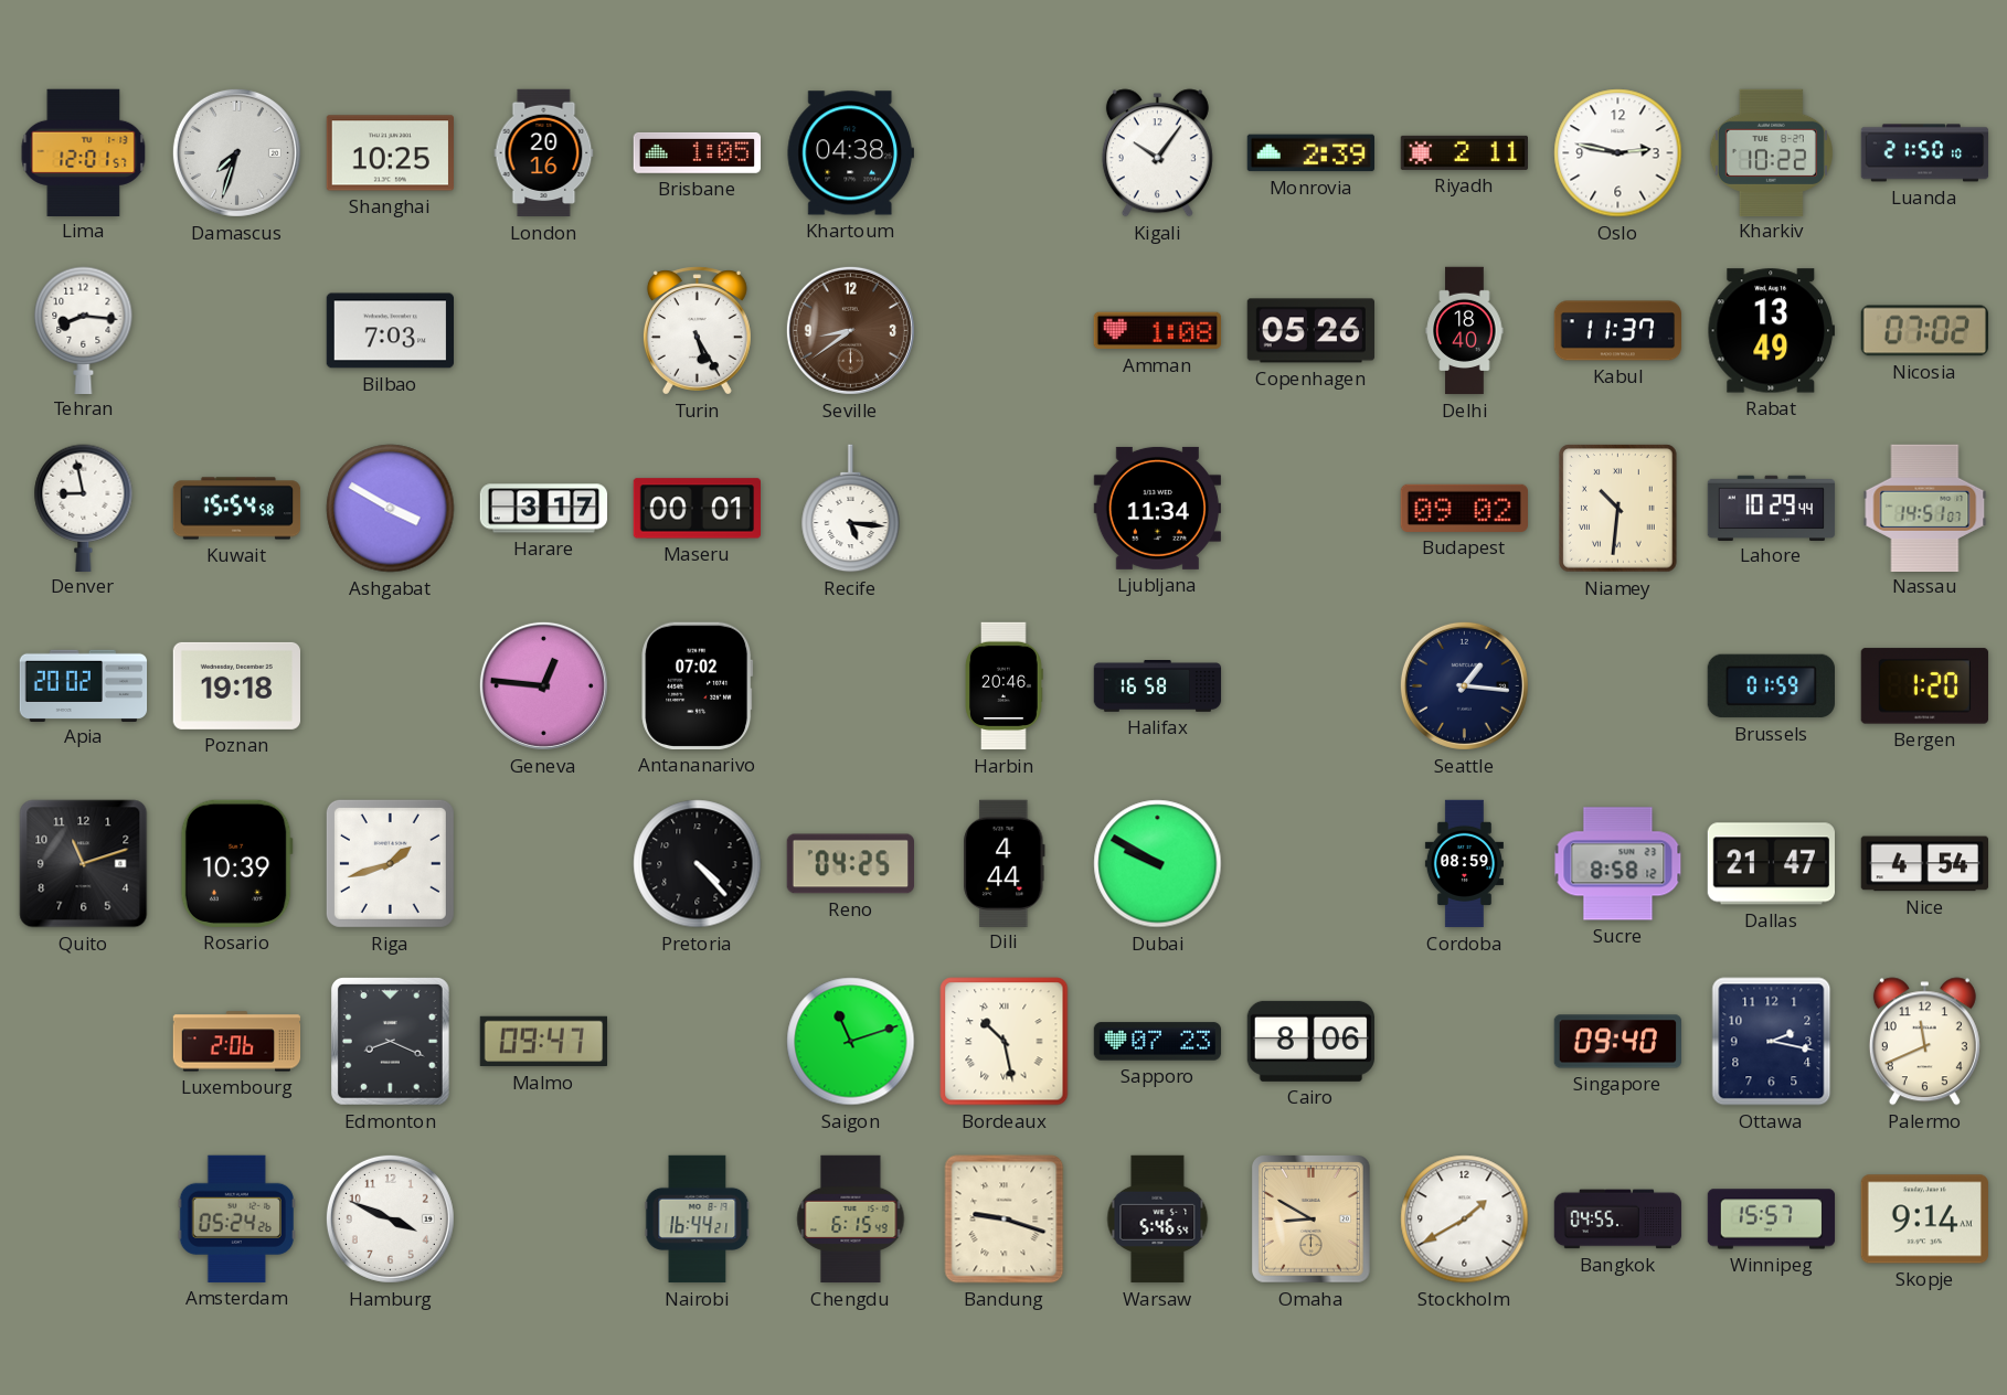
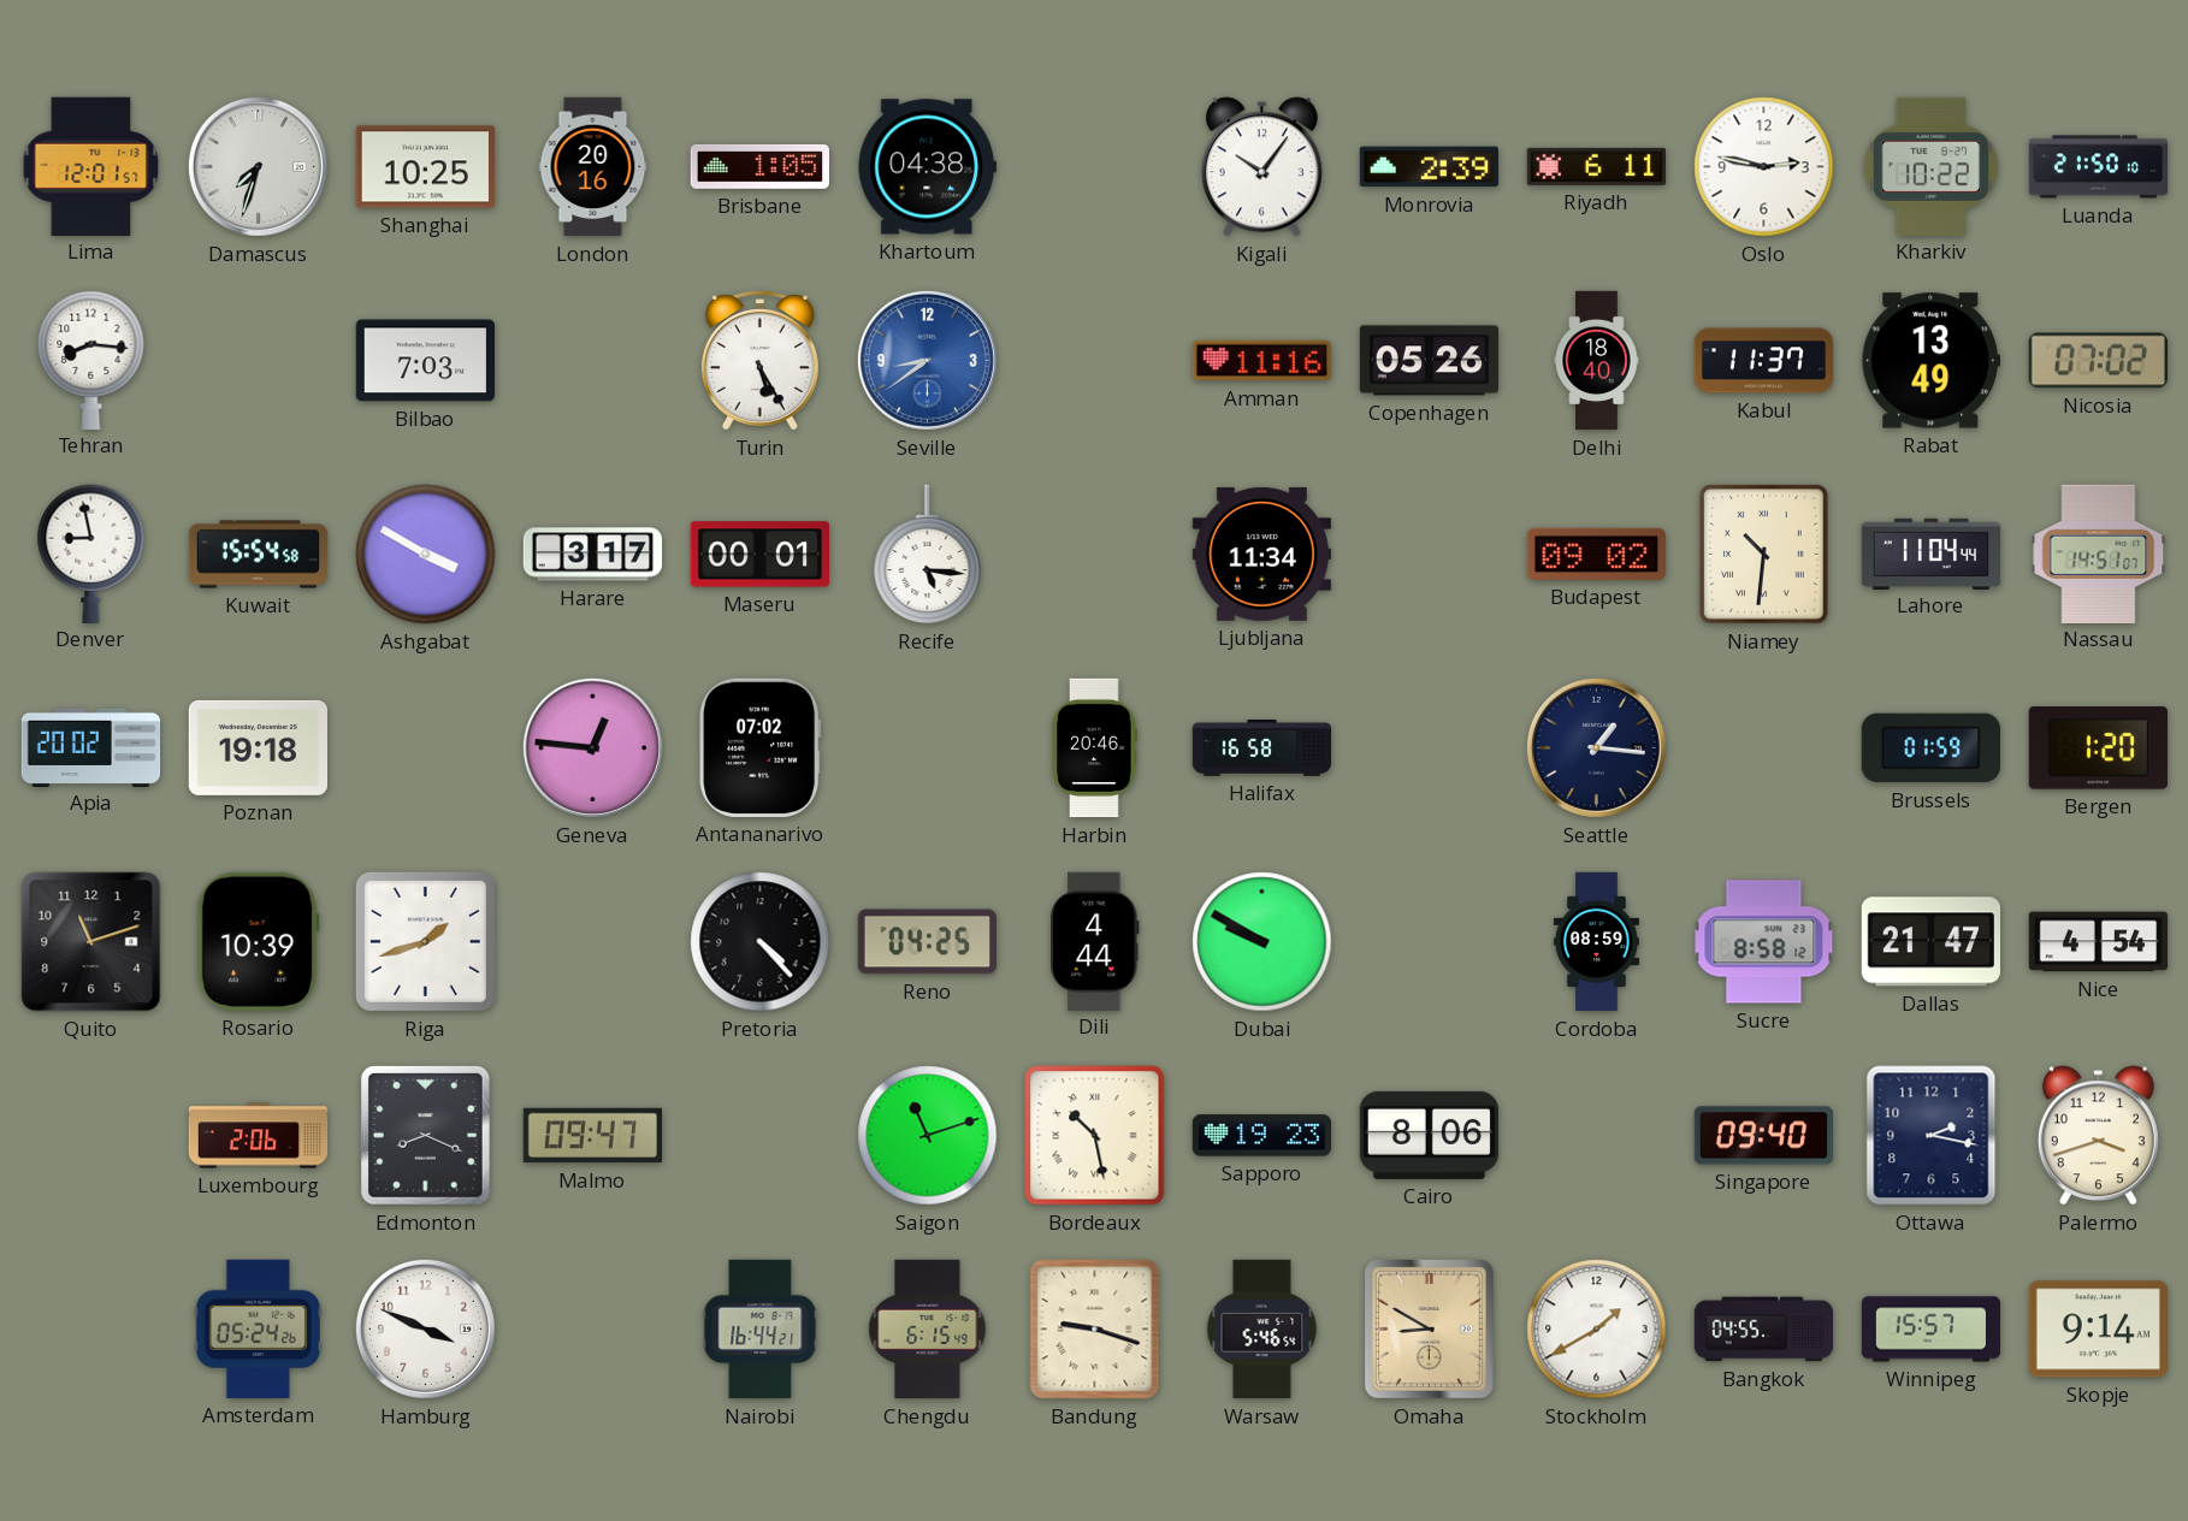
Riyadh: 2:11 -> 6:11
Seville dial: brown -> blue
Amman: 1:08 -> 11:16
Lahore: 10:29 -> 11:04
Sapporo: 07:23 -> 19:23
Palermo: 11:41 -> 3:42
